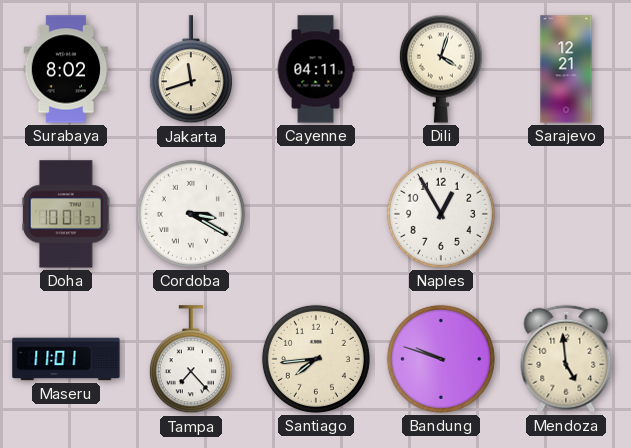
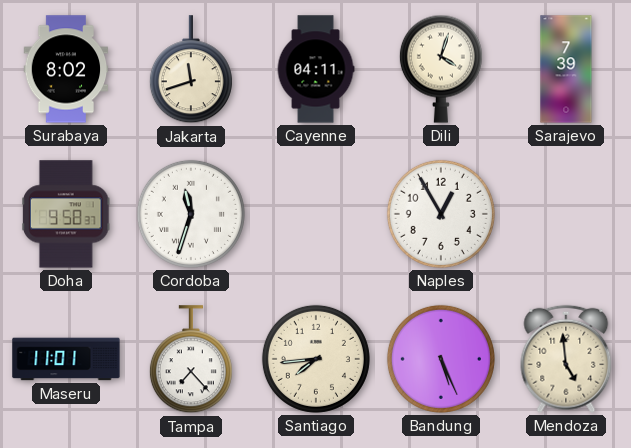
Sarajevo: 12:21 -> 7:39
Doha: 10:01 -> 9:58
Cordoba: 3:20 -> 11:33
Bandung: 9:48 -> 5:26
